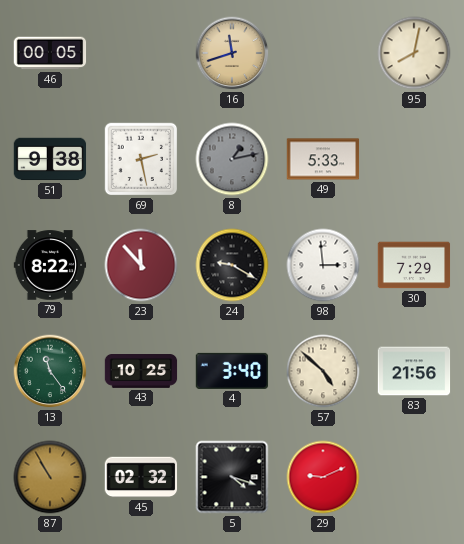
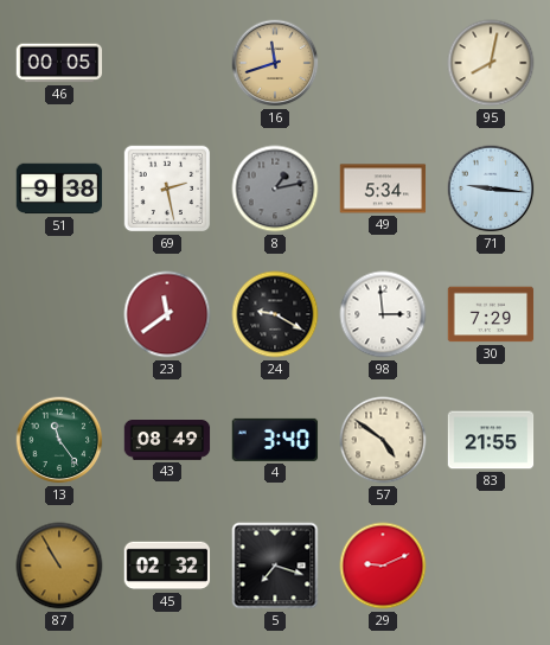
49: 5:33 -> 5:34
71: none -> 9:16
79: 8:22 -> none
23: 11:53 -> 11:39
43: 10:25 -> 08:49
57: 4:52 -> 4:51
83: 21:56 -> 21:55
5: 4:18 -> 7:18
